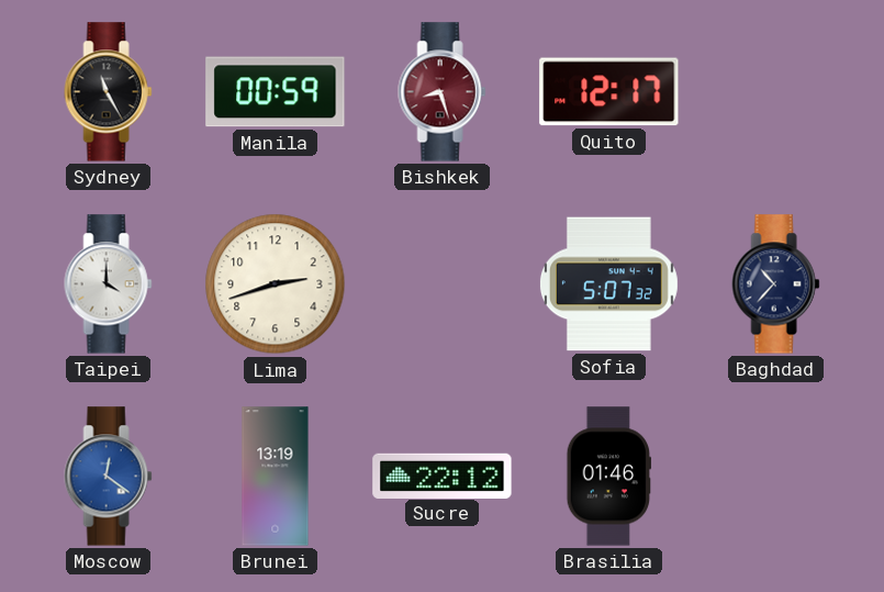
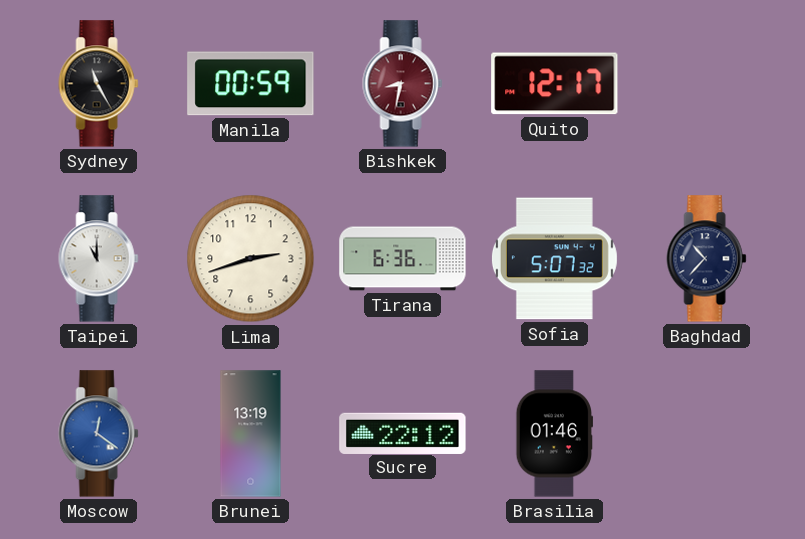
Bishkek: 8:27 -> 8:32
Taipei: 4:00 -> 11:00
Tirana: none -> 6:36
